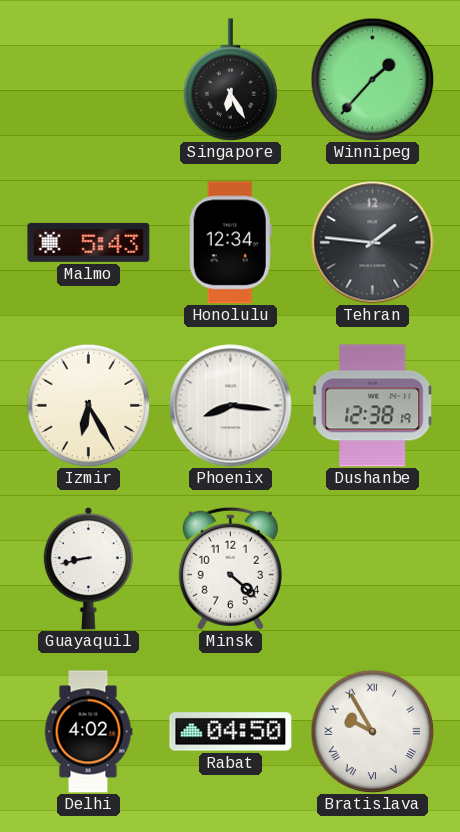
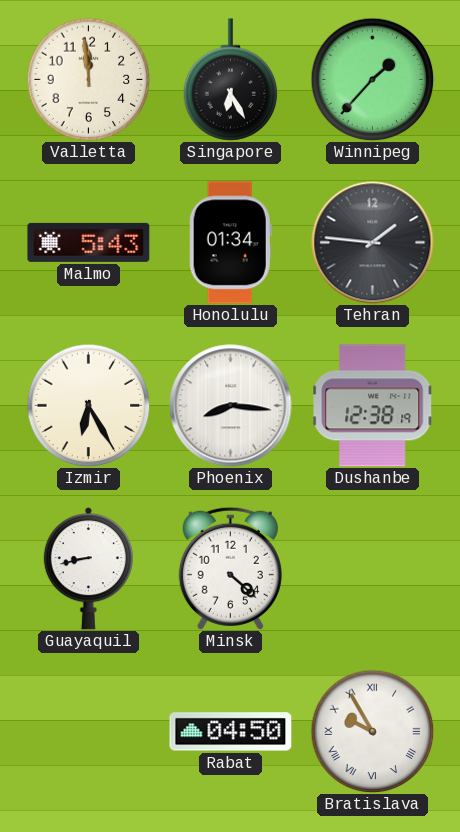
Valletta: none -> 11:59
Honolulu: 12:34 -> 01:34
Delhi: 4:02 -> none
